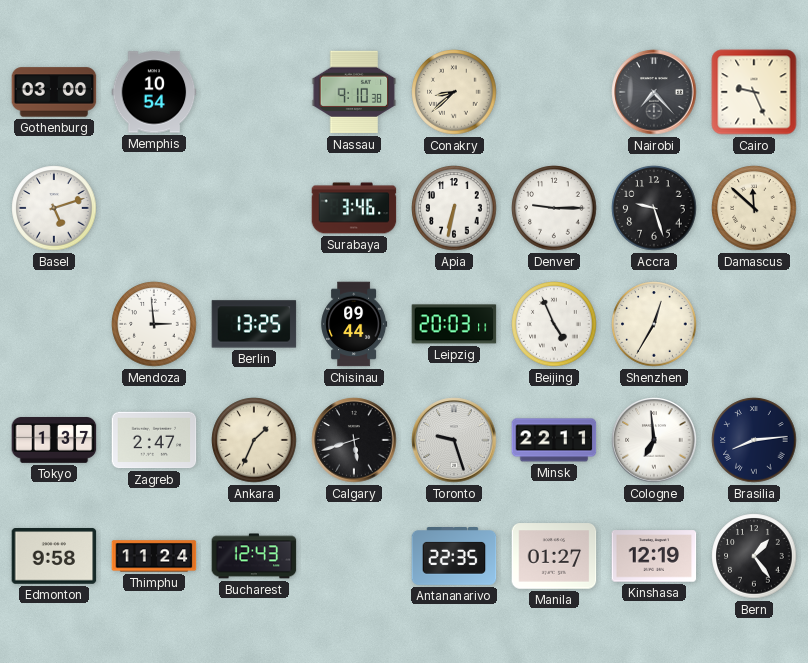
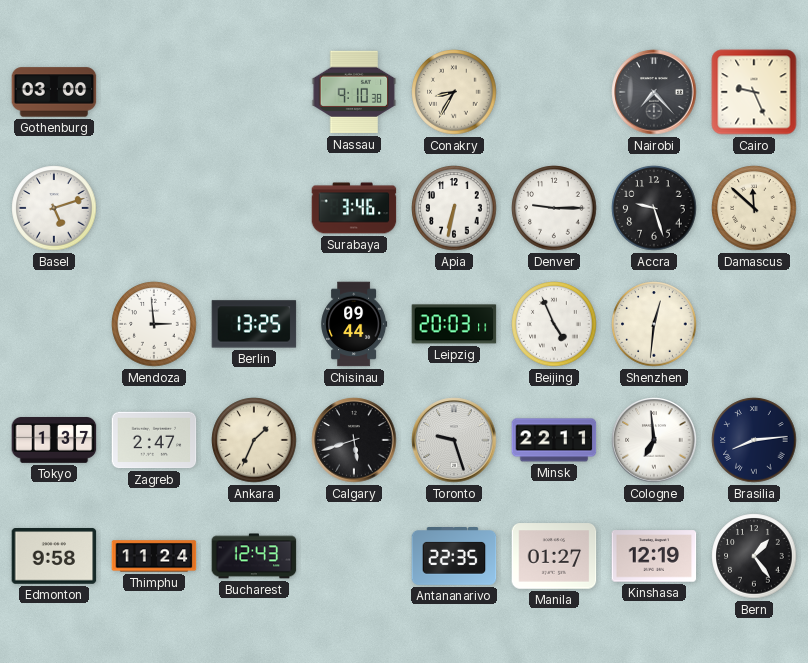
Memphis: 10:54 -> none
Conakry: 8:38 -> 8:35
Shenzhen: 12:35 -> 12:31
